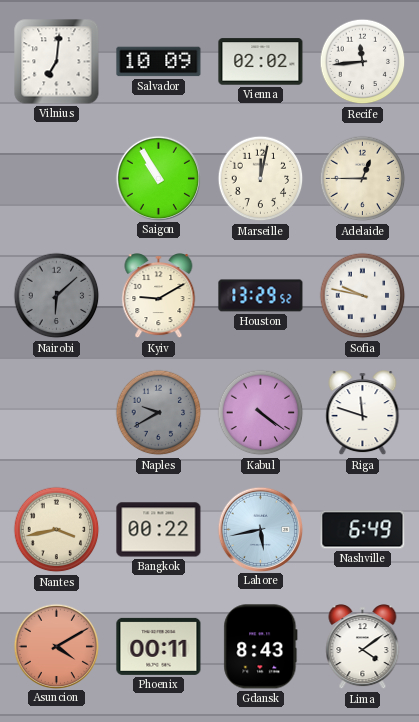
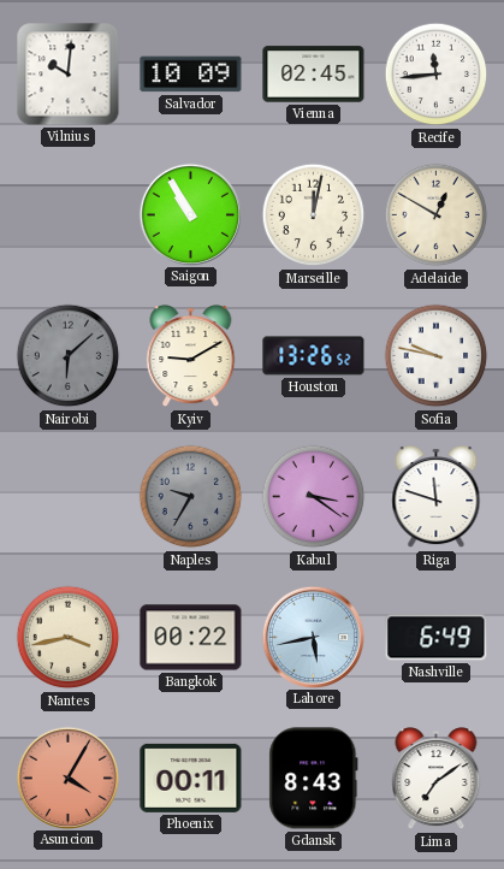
Vilnius: 7:01 -> 10:01
Vienna: 02:02 -> 02:45
Adelaide: 12:45 -> 12:50
Houston: 13:29 -> 13:26
Naples: 9:40 -> 9:35
Kabul: 4:21 -> 3:21
Asuncion: 4:10 -> 4:05
Lima: 4:09 -> 7:09
